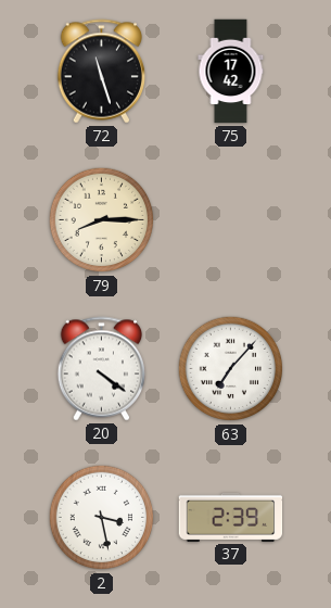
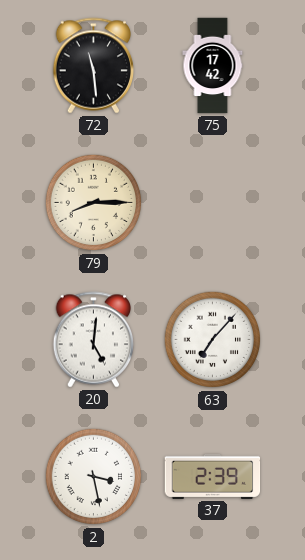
72: 11:27 -> 11:29
20: 4:21 -> 5:01
